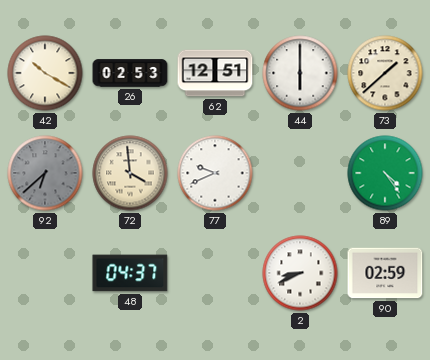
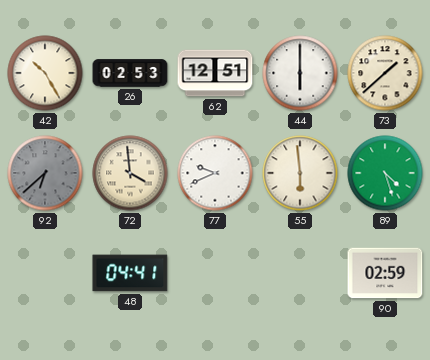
42: 10:20 -> 10:25
55: none -> 5:59
89: 4:24 -> 4:27
48: 04:37 -> 04:41
2: 8:41 -> none
